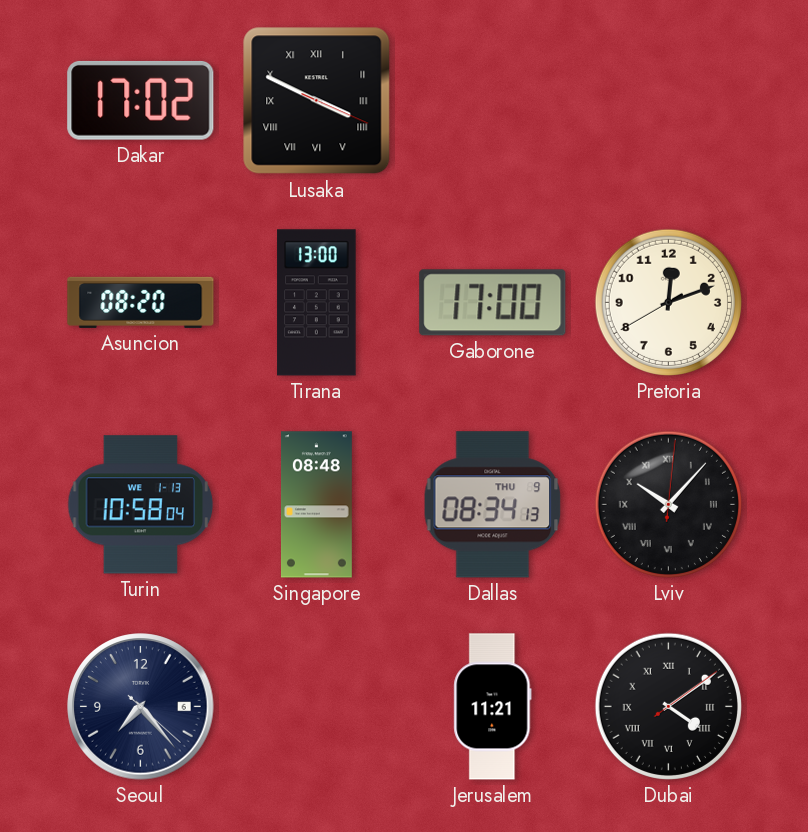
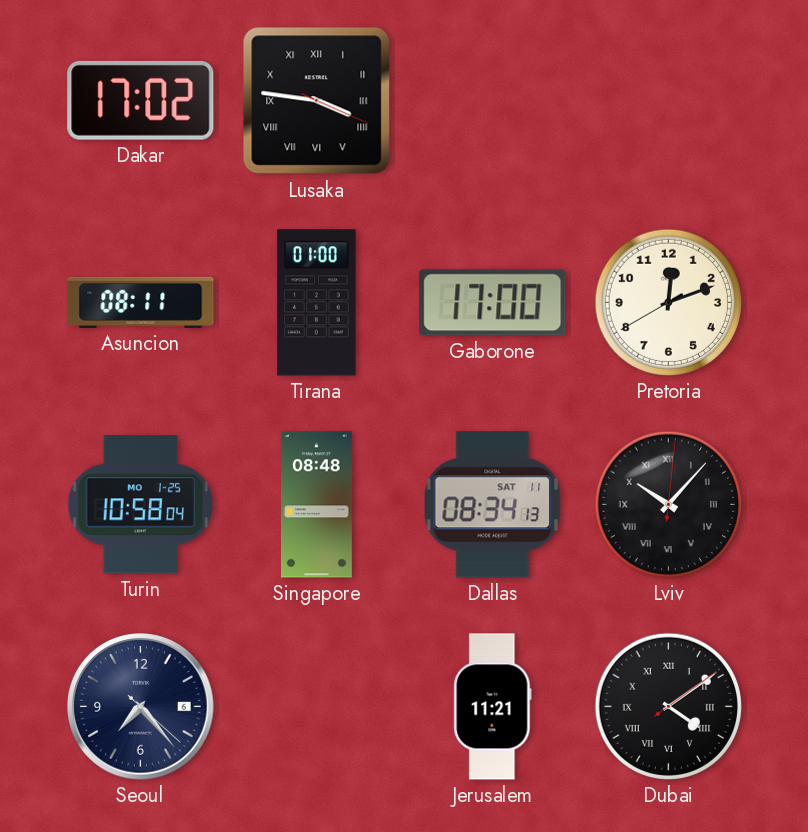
Lusaka: 3:49 -> 3:46
Asuncion: 08:20 -> 08:11
Tirana: 13:00 -> 01:00
Turin date: WE 1-13 -> MO 1-25
Dallas date: THU 9 -> SAT 11
